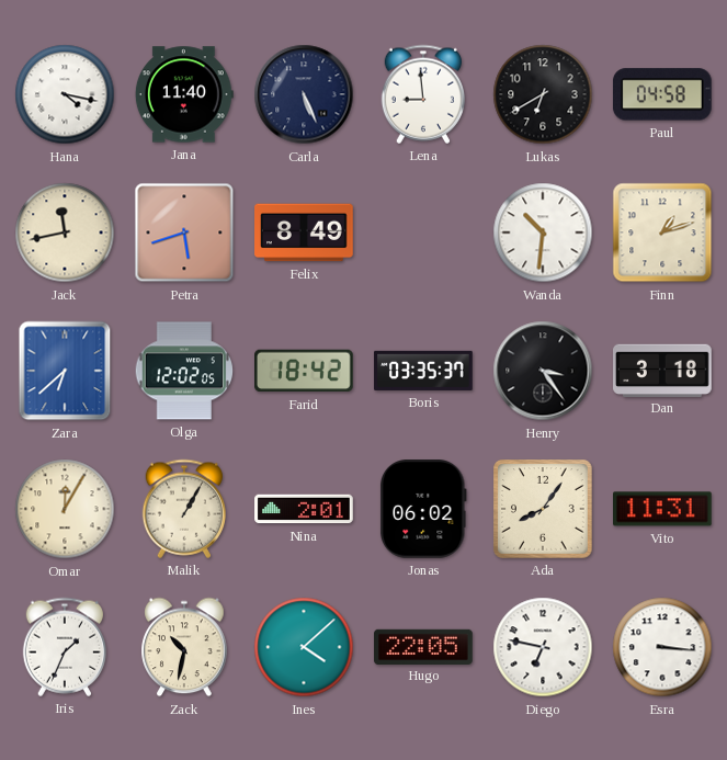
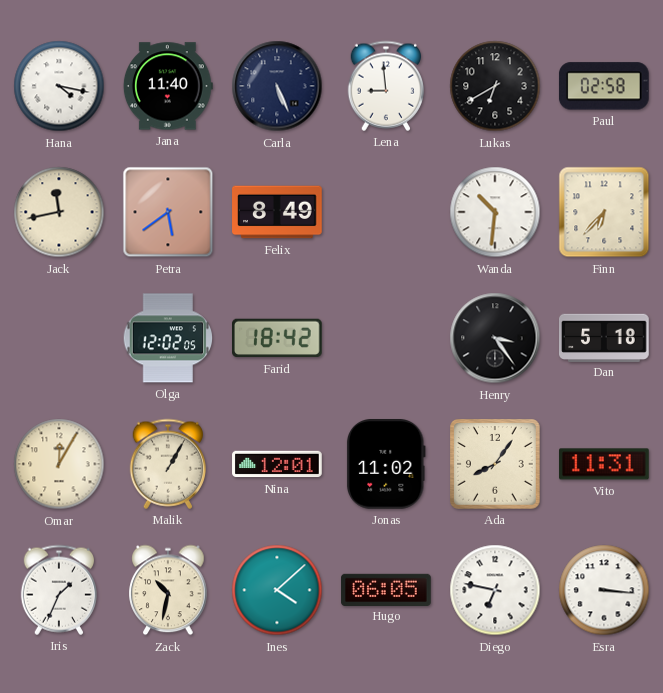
Paul: 04:58 -> 02:58
Petra: 5:42 -> 5:39
Finn: 1:12 -> 6:37
Zara: 6:38 -> none
Boris: 03:35 -> none
Dan: 3:18 -> 5:18
Nina: 2:01 -> 12:01
Jonas: 06:02 -> 11:02
Hugo: 22:05 -> 06:05
